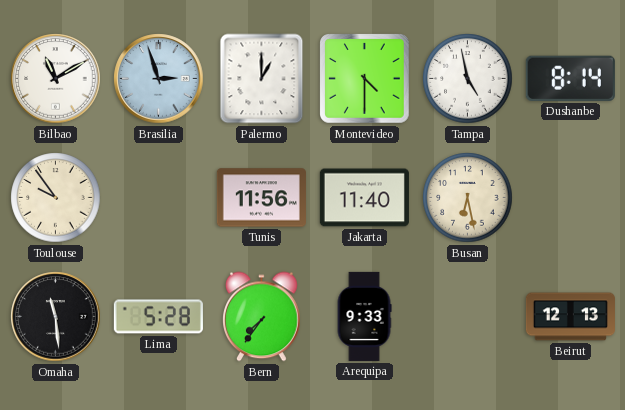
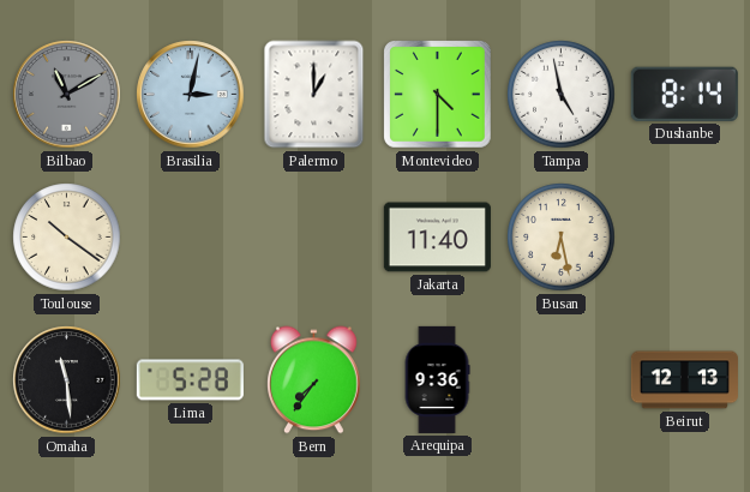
Bilbao dial: white -> grey
Brasilia: 2:57 -> 3:02
Toulouse: 9:54 -> 10:21
Tunis: 11:56 -> none
Arequipa: 9:33 -> 9:36
